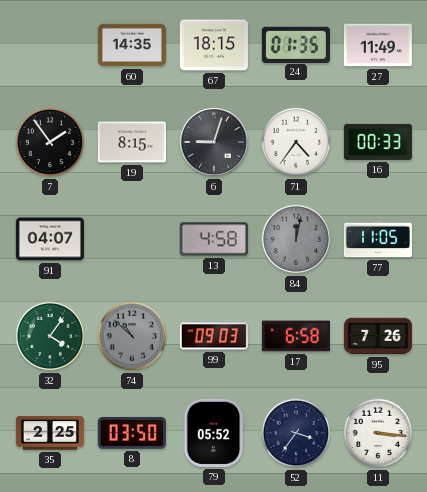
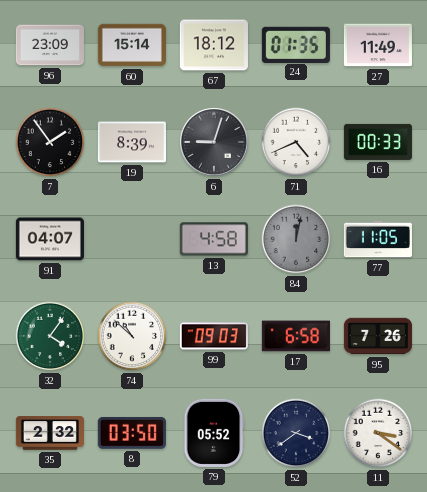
96: none -> 23:09
60: 14:35 -> 15:14
67: 18:15 -> 18:12
19: 8:15 -> 8:39
71: 4:36 -> 4:41
74 dial: grey -> white
35: 2:25 -> 2:32
52: 3:36 -> 3:39
11: 3:16 -> 3:21
